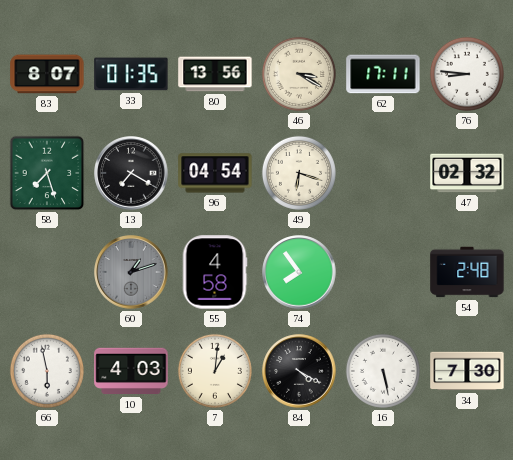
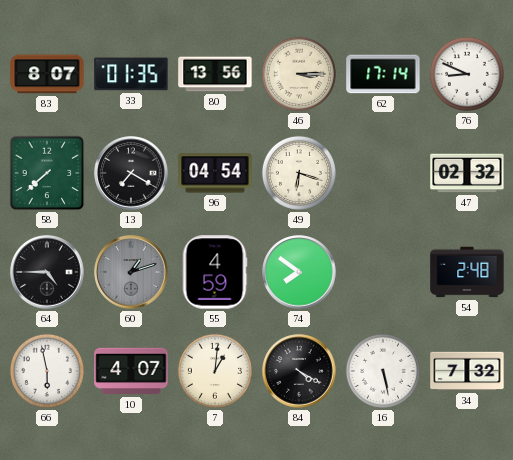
46: 3:20 -> 3:15
62: 17:11 -> 17:14
76: 8:46 -> 8:49
58: 7:27 -> 7:38
64: none -> 4:45
55: 4:58 -> 4:59
74: 7:54 -> 7:51
10: 4:03 -> 4:07
34: 7:30 -> 7:32
